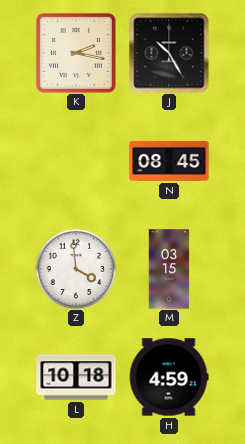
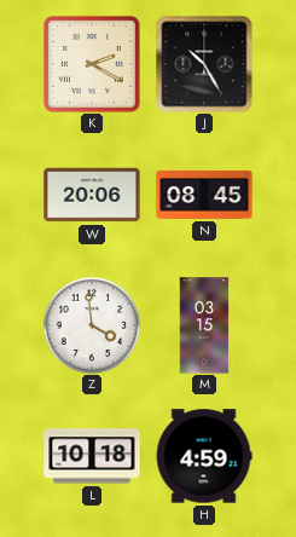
K: 2:17 -> 2:20
W: none -> 20:06
